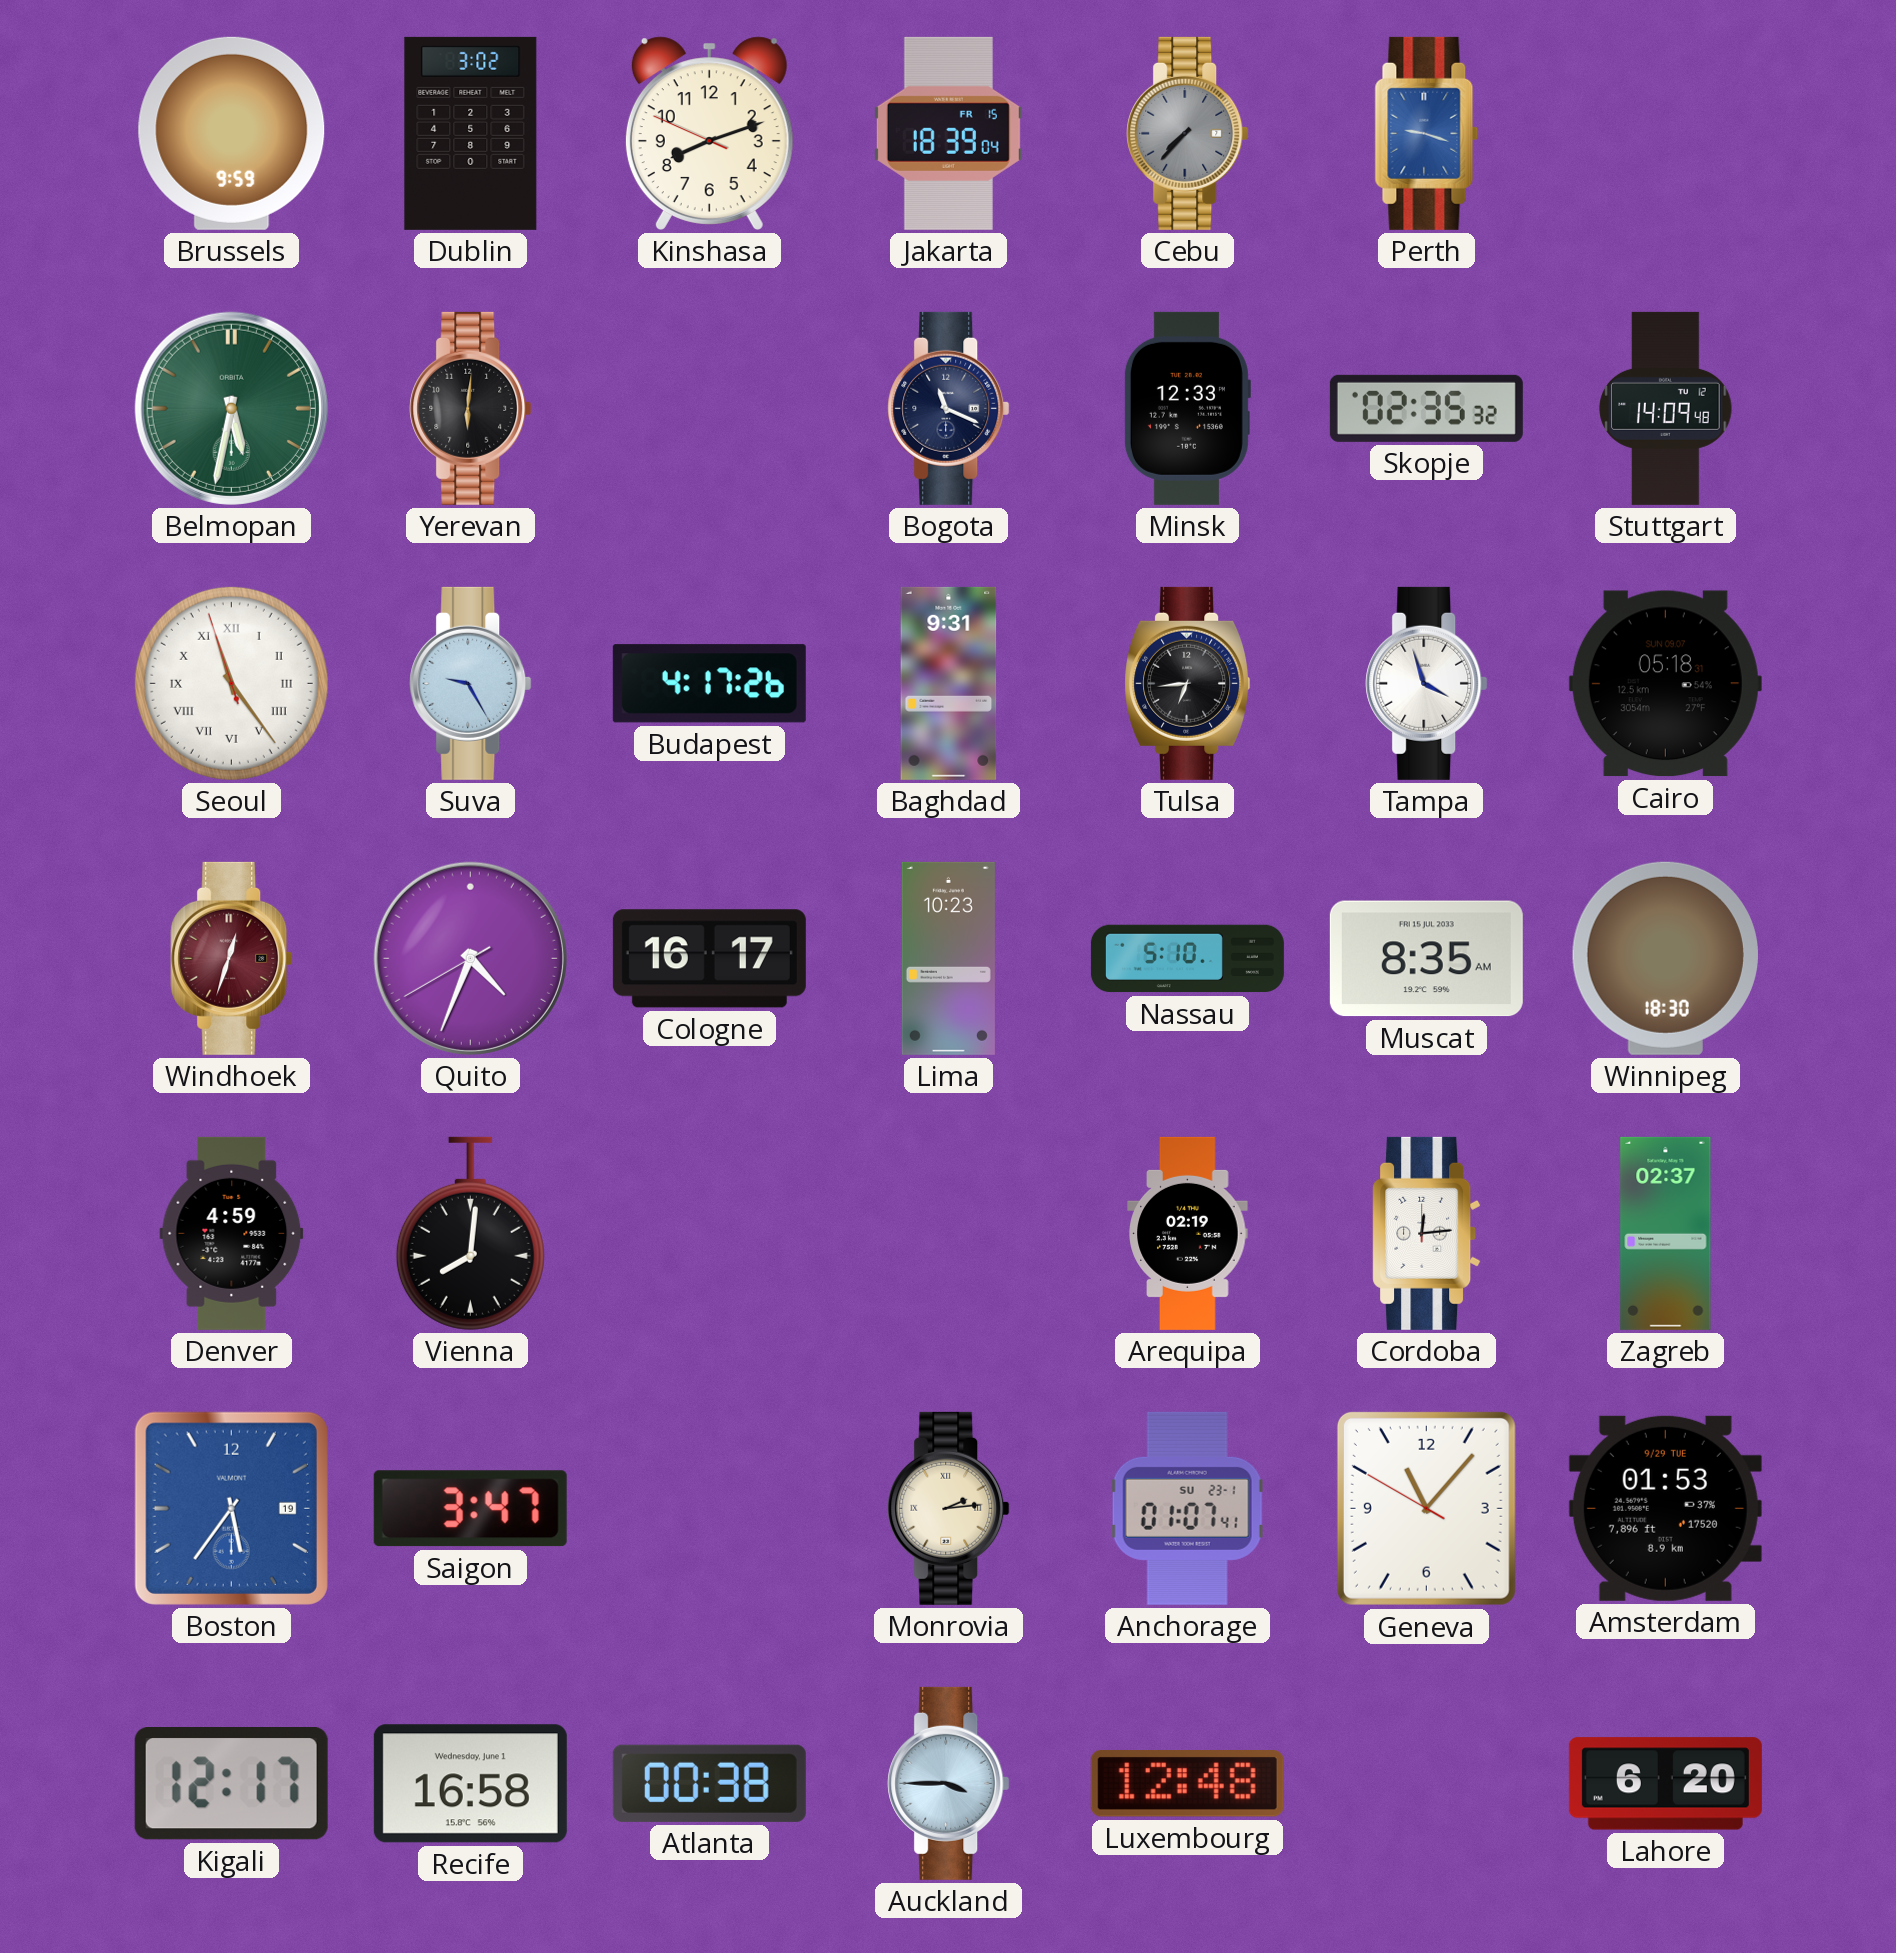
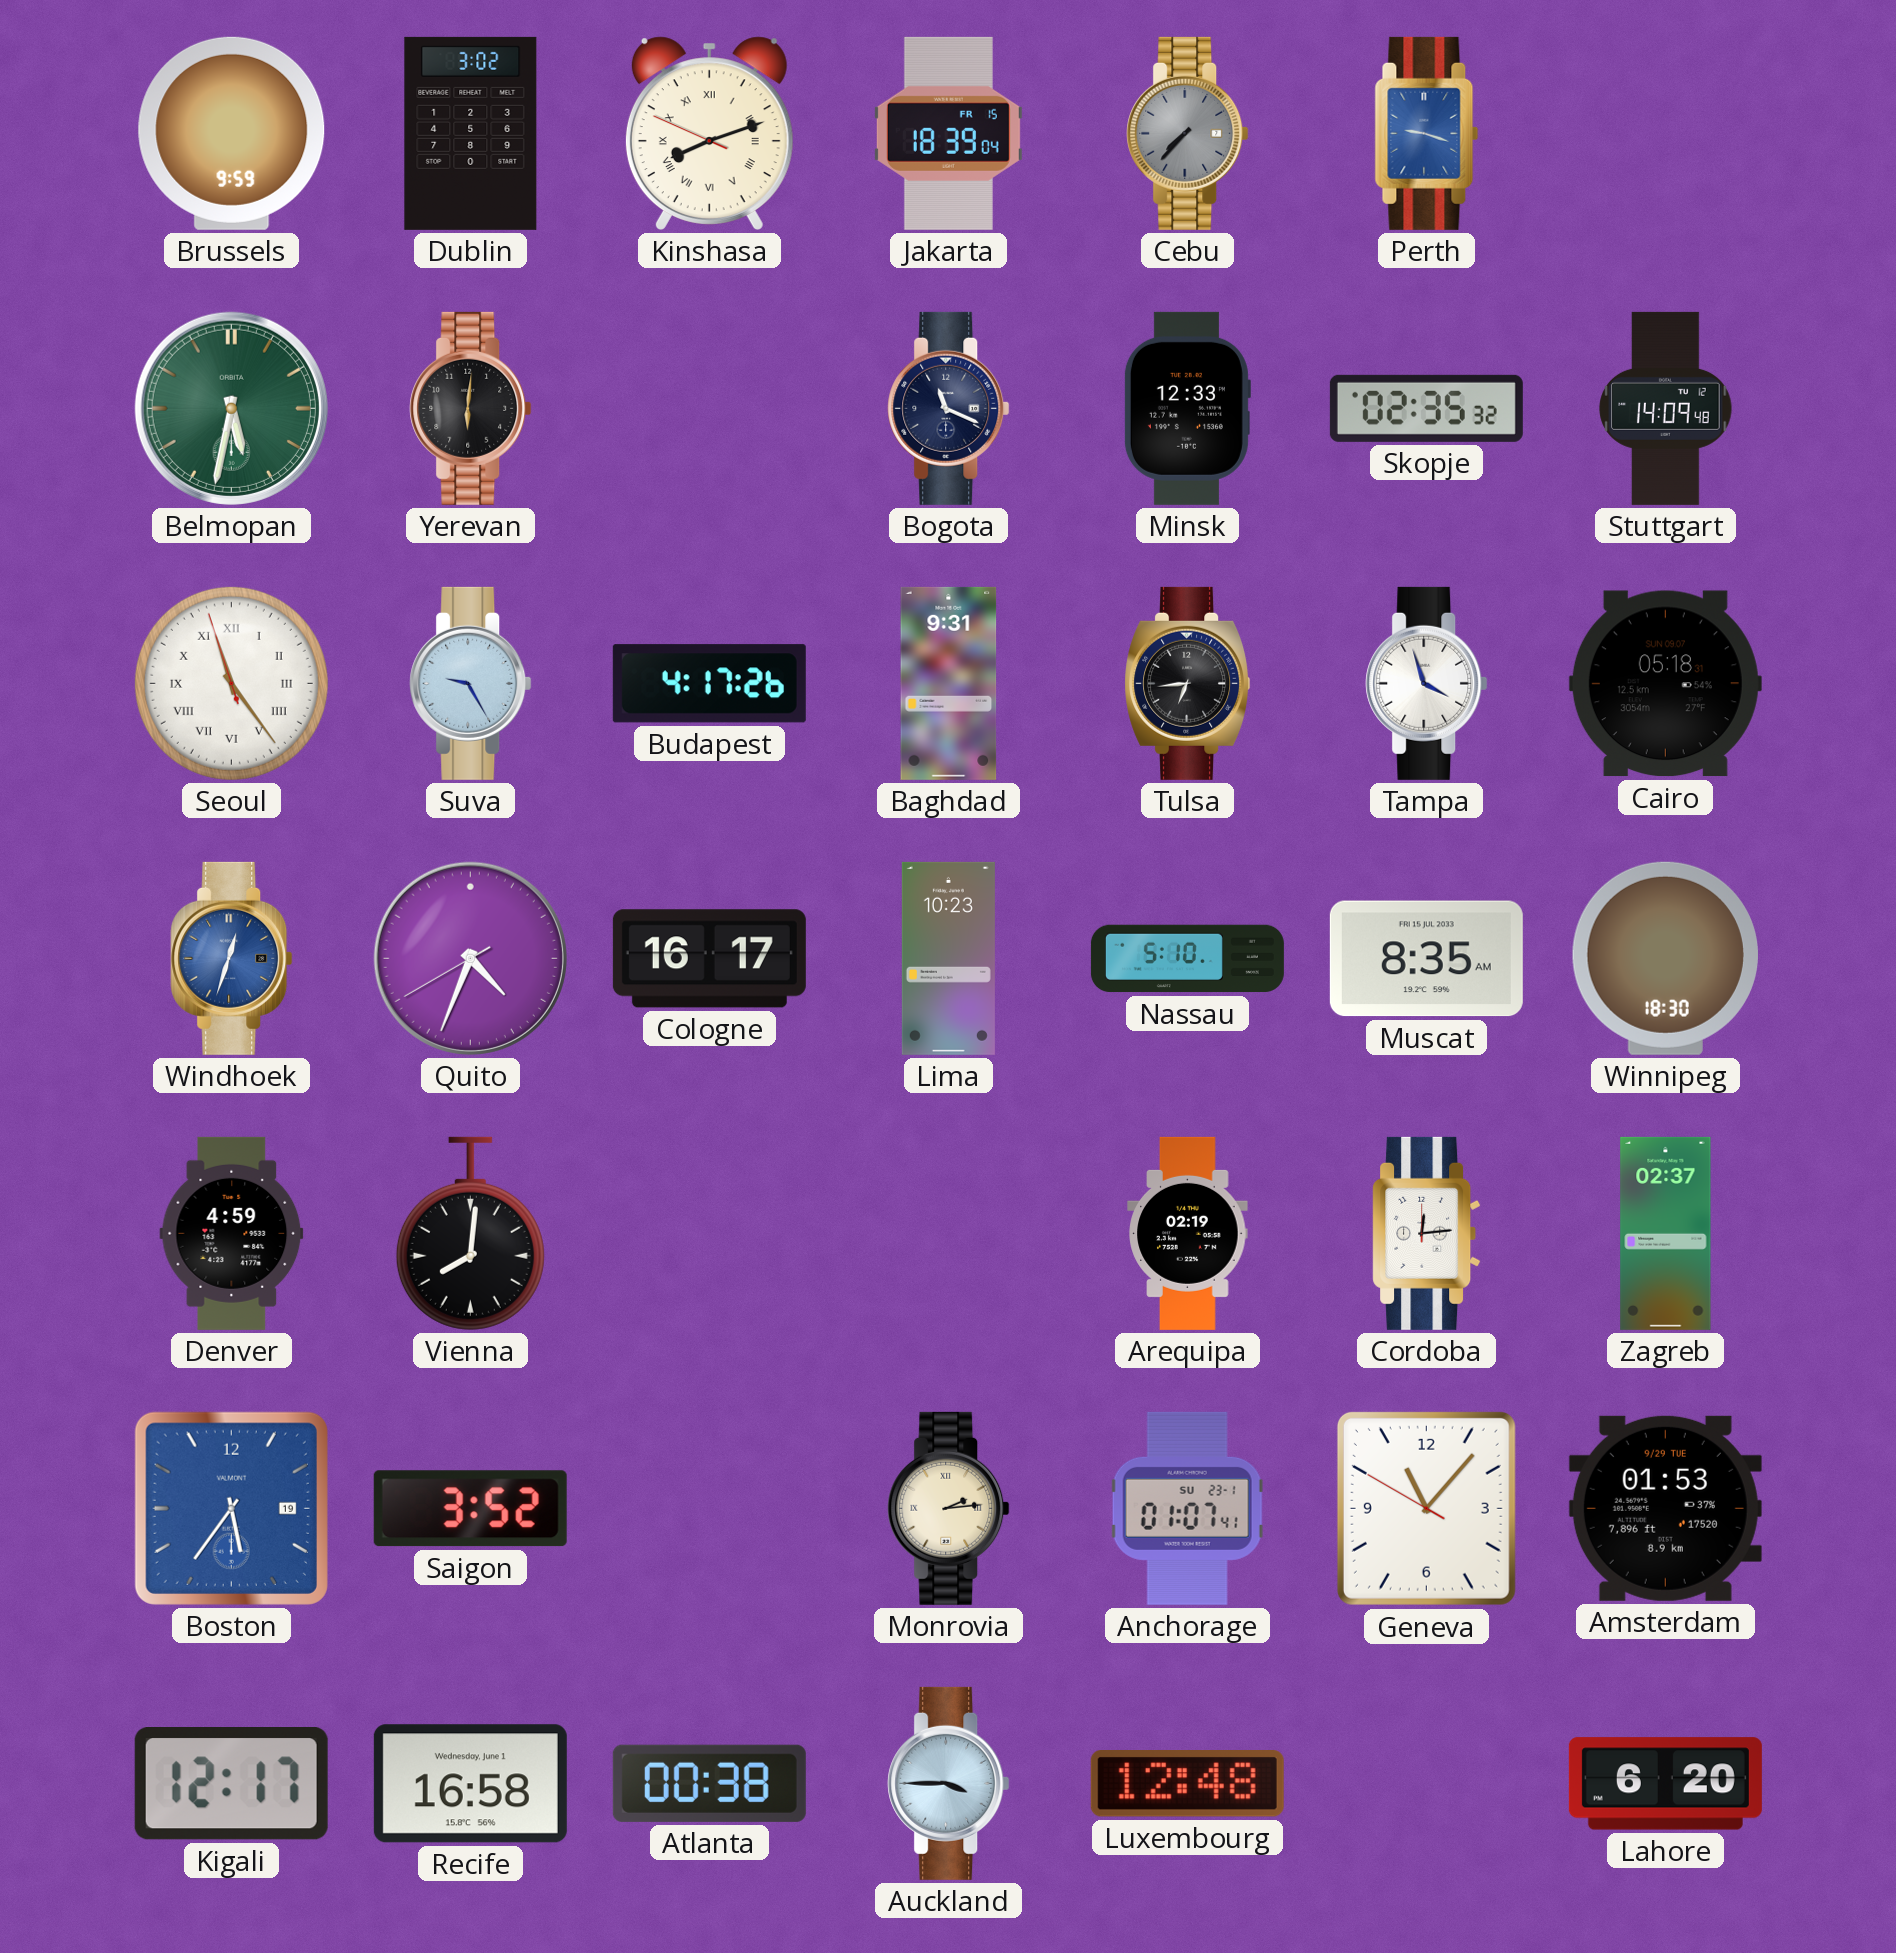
Kinshasa numerals: Arabic -> Roman
Windhoek dial: burgundy -> blue
Saigon: 3:47 -> 3:52
